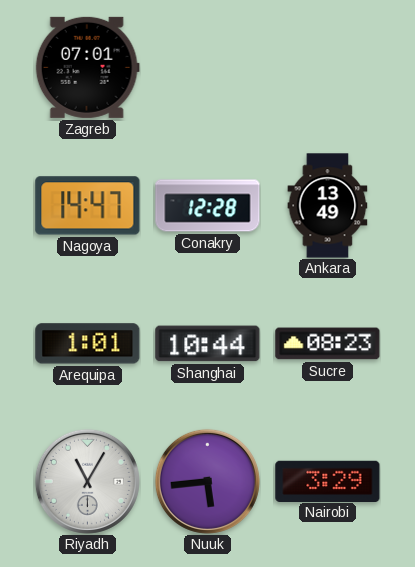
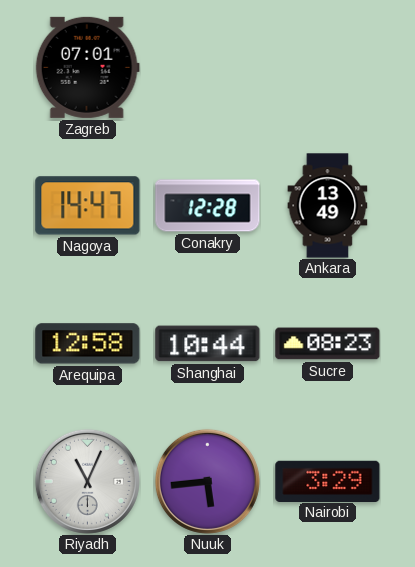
Arequipa: 1:01 -> 12:58
Riyadh: 11:05 -> 11:04
